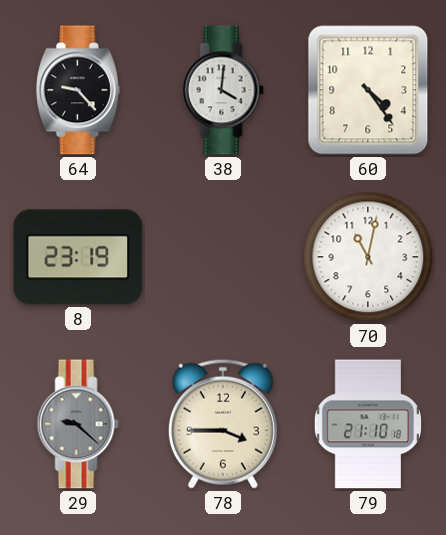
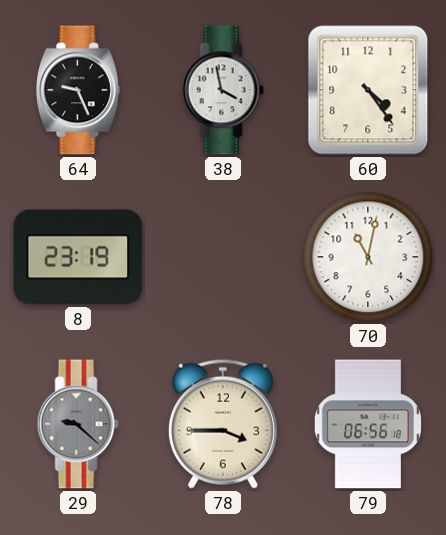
64: 9:23 -> 9:26
38: 4:01 -> 3:58
79: 21:10 -> 06:56
